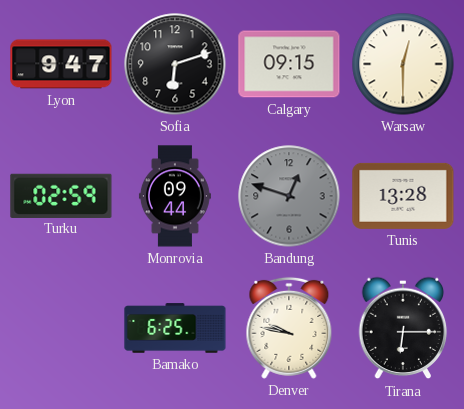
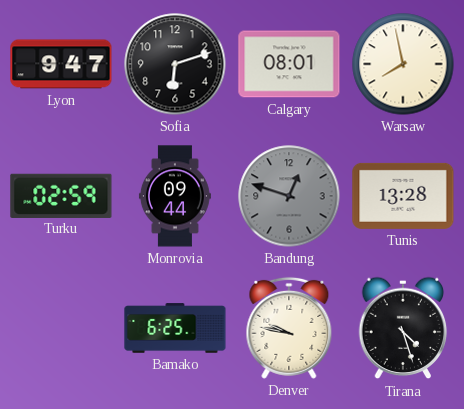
Calgary: 09:15 -> 08:01
Warsaw: 12:30 -> 7:58
Tirana: 6:15 -> 4:27
